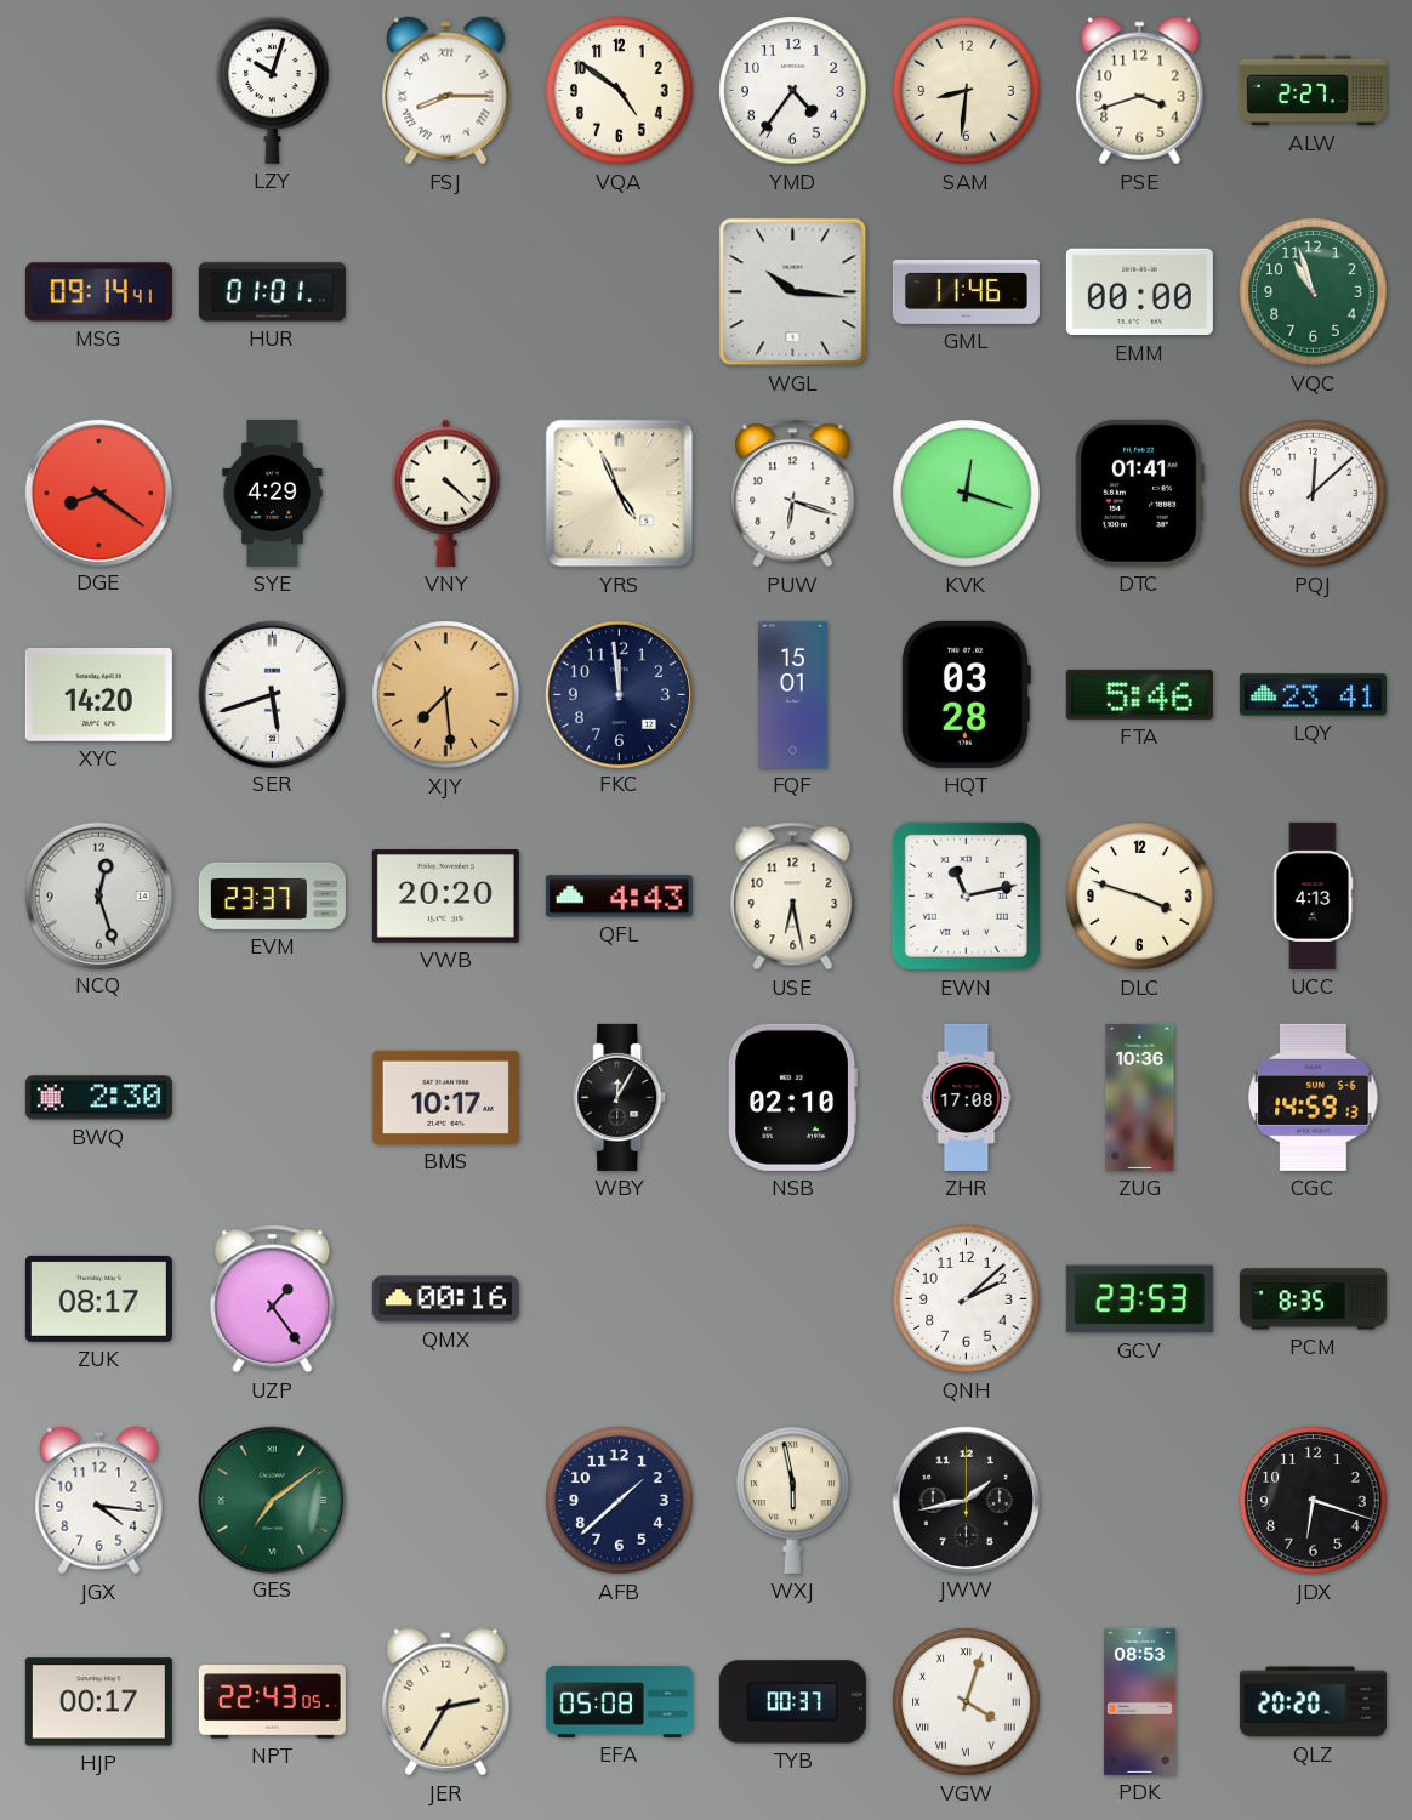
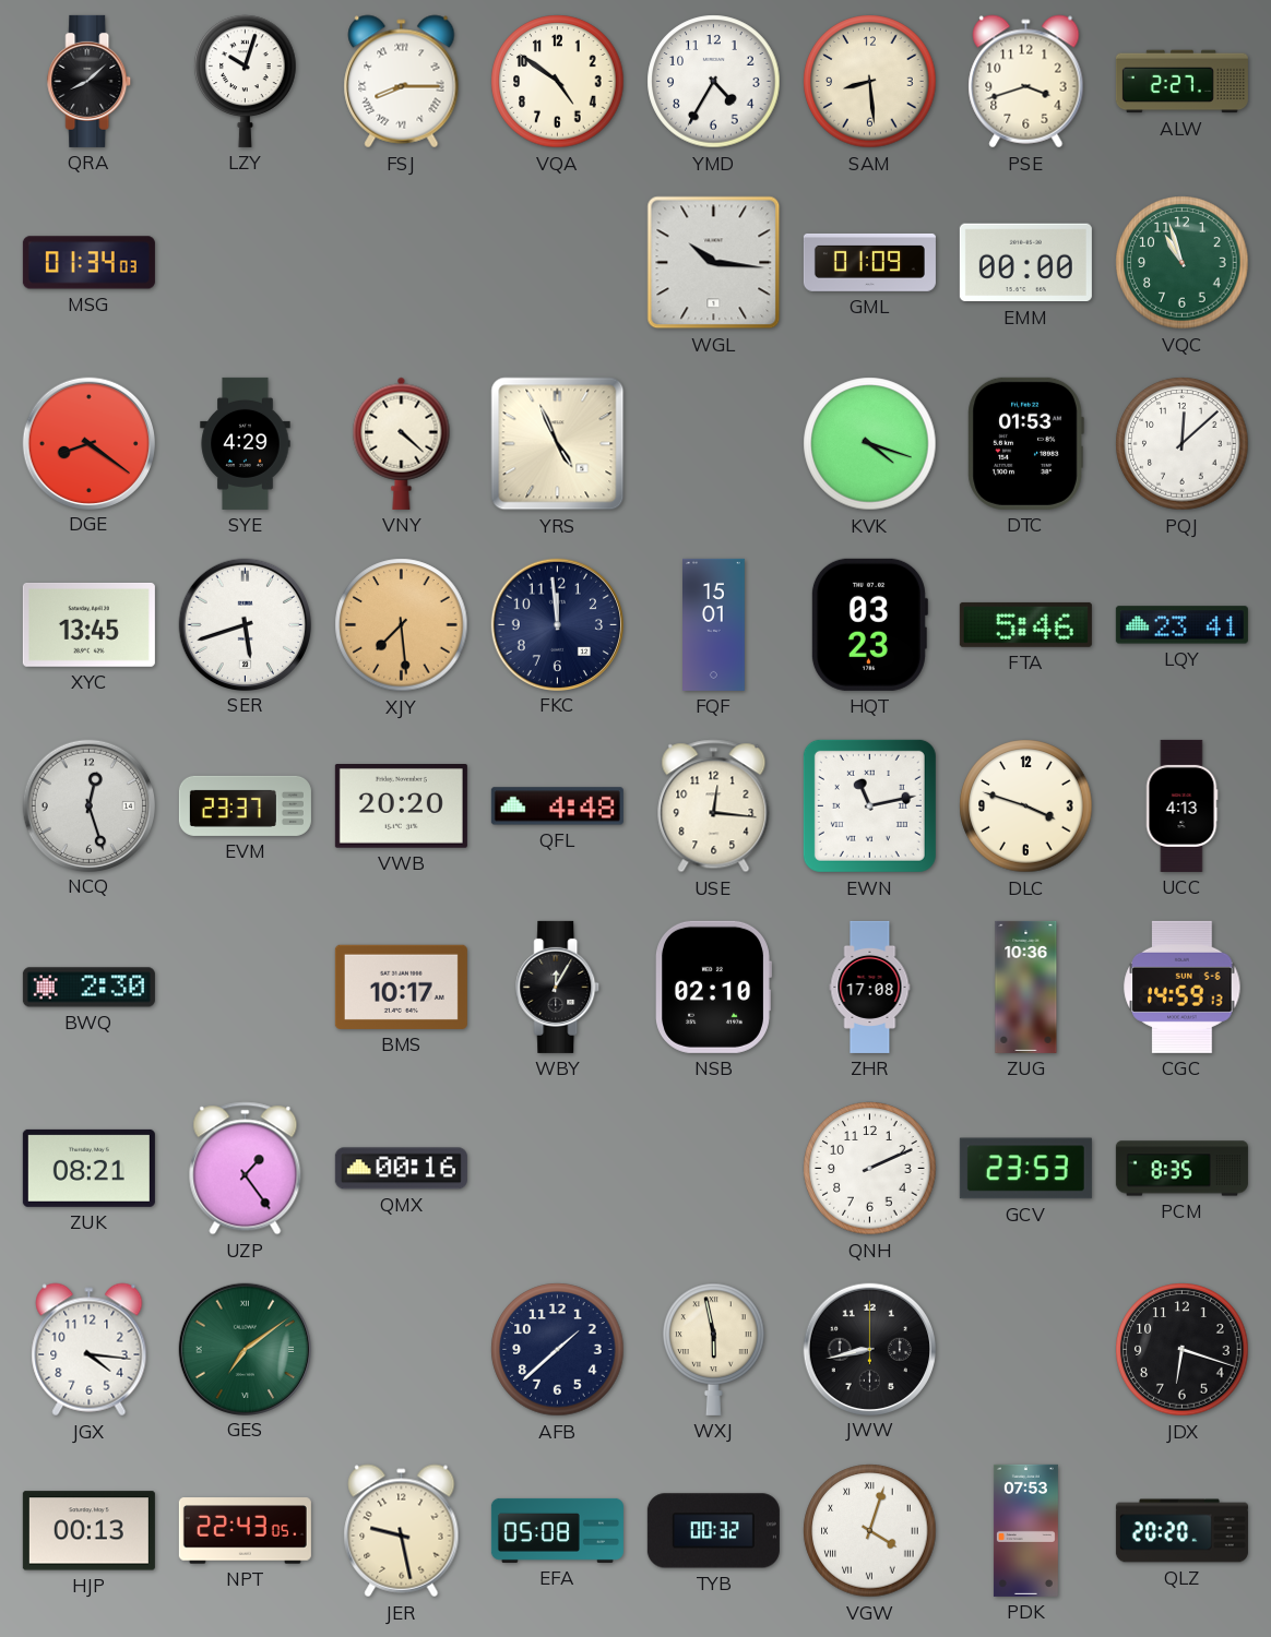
QRA: none -> 8:08
YMD: 4:36 -> 4:35
SAM: 8:31 -> 8:29
MSG: 09:14 -> 01:34
HUR: 01:01 -> none
GML: 11:46 -> 01:09
PUW: 6:18 -> none
KVK: 12:18 -> 4:18
DTC: 01:41 -> 01:53
XYC: 14:20 -> 13:45
HQT: 03:28 -> 03:23
QFL: 4:43 -> 4:48
USE: 6:28 -> 12:16
ZUK: 08:17 -> 08:21
QNH: 2:08 -> 2:11
JWW: 1:43 -> 8:43
HJP: 00:17 -> 00:13
JER: 2:35 -> 9:28
TYB: 00:37 -> 00:32
PDK: 08:53 -> 07:53
